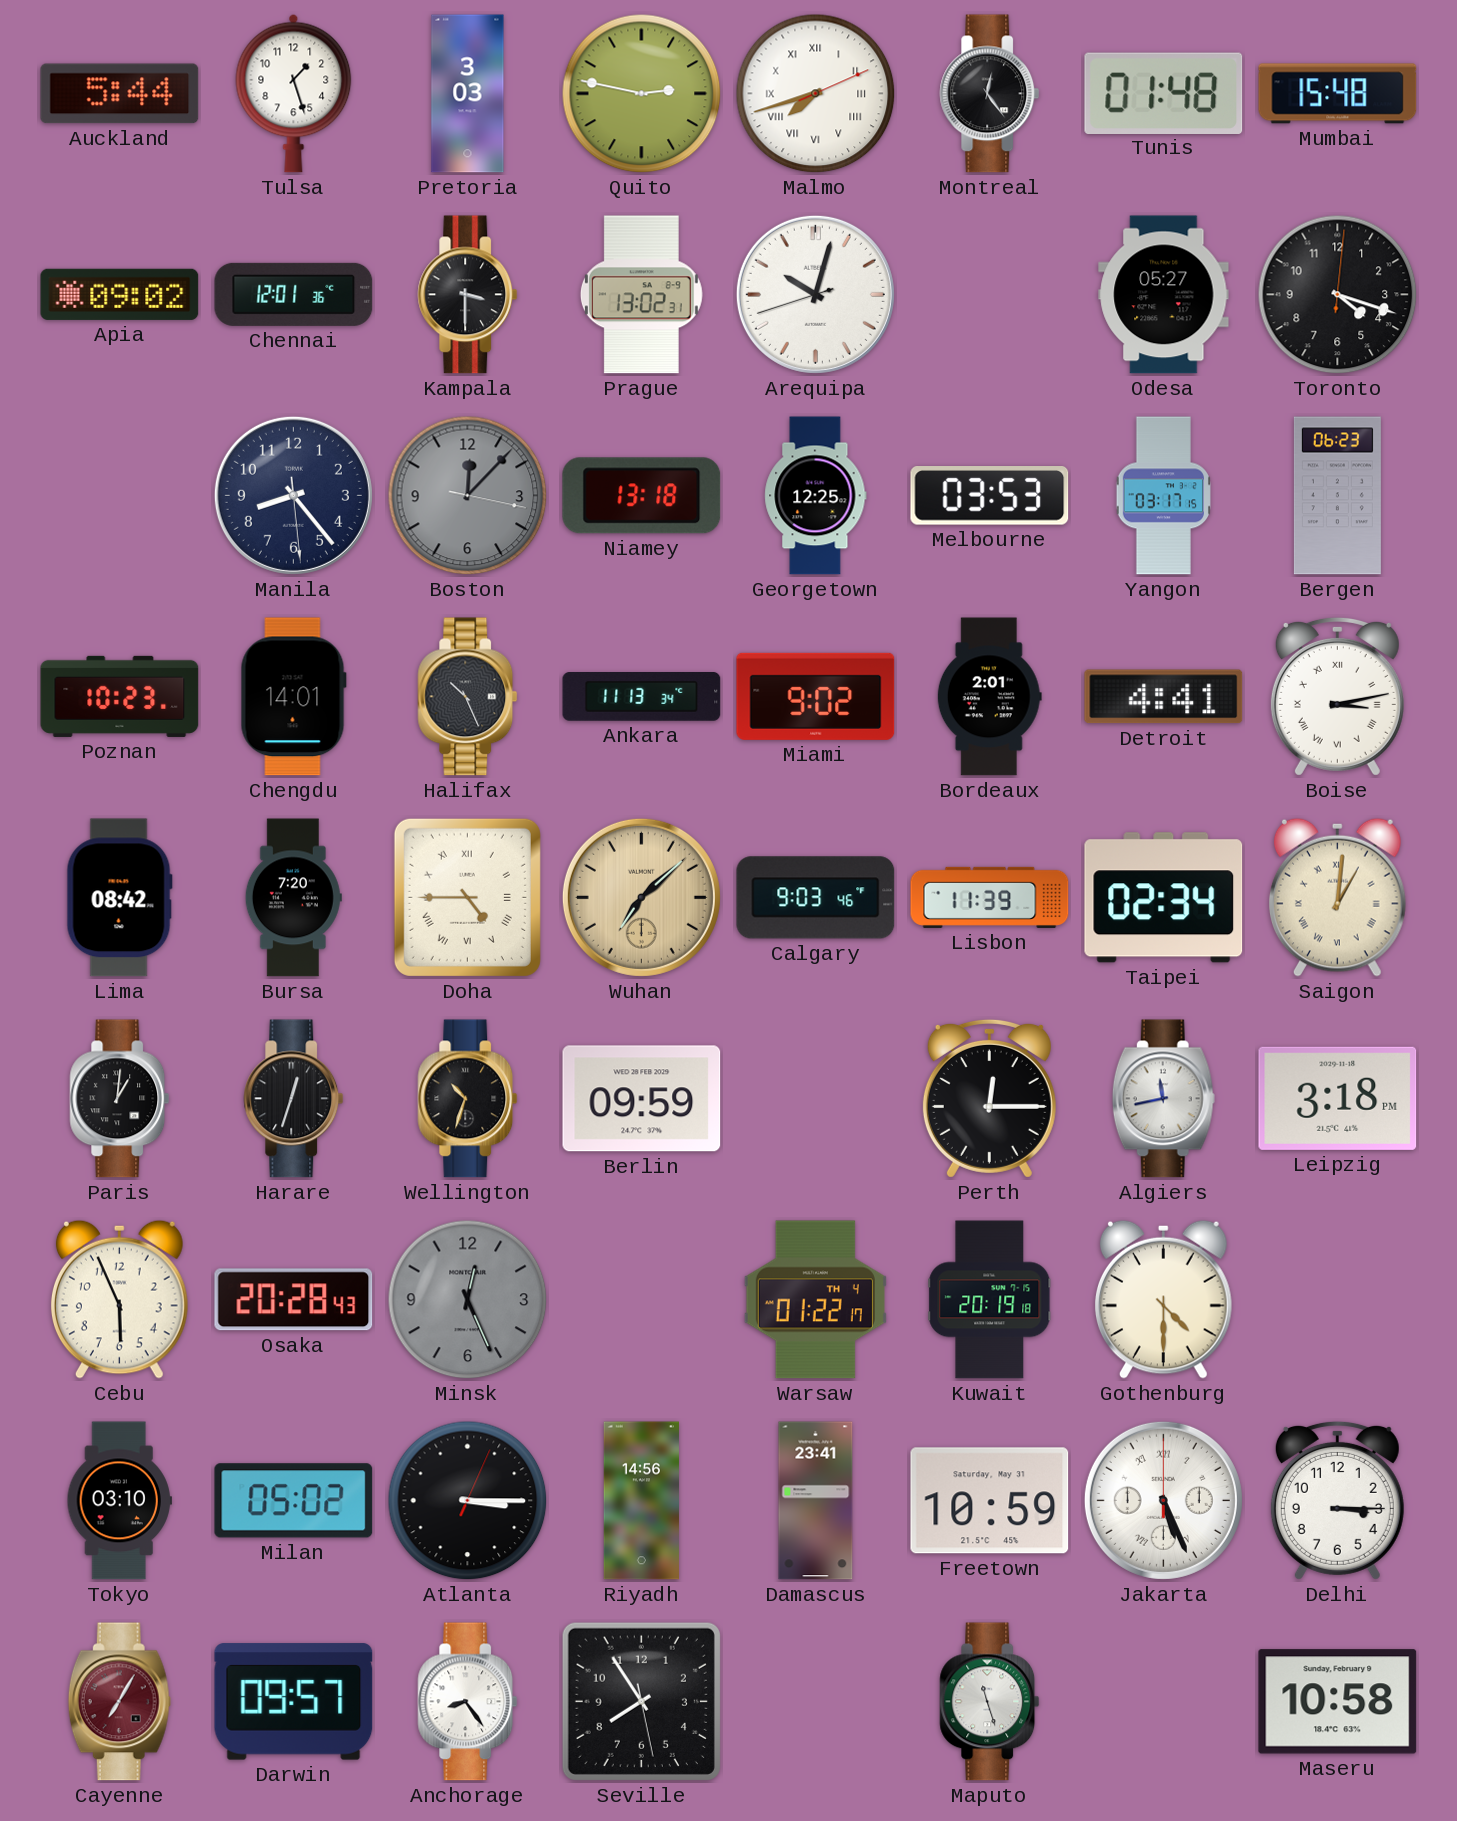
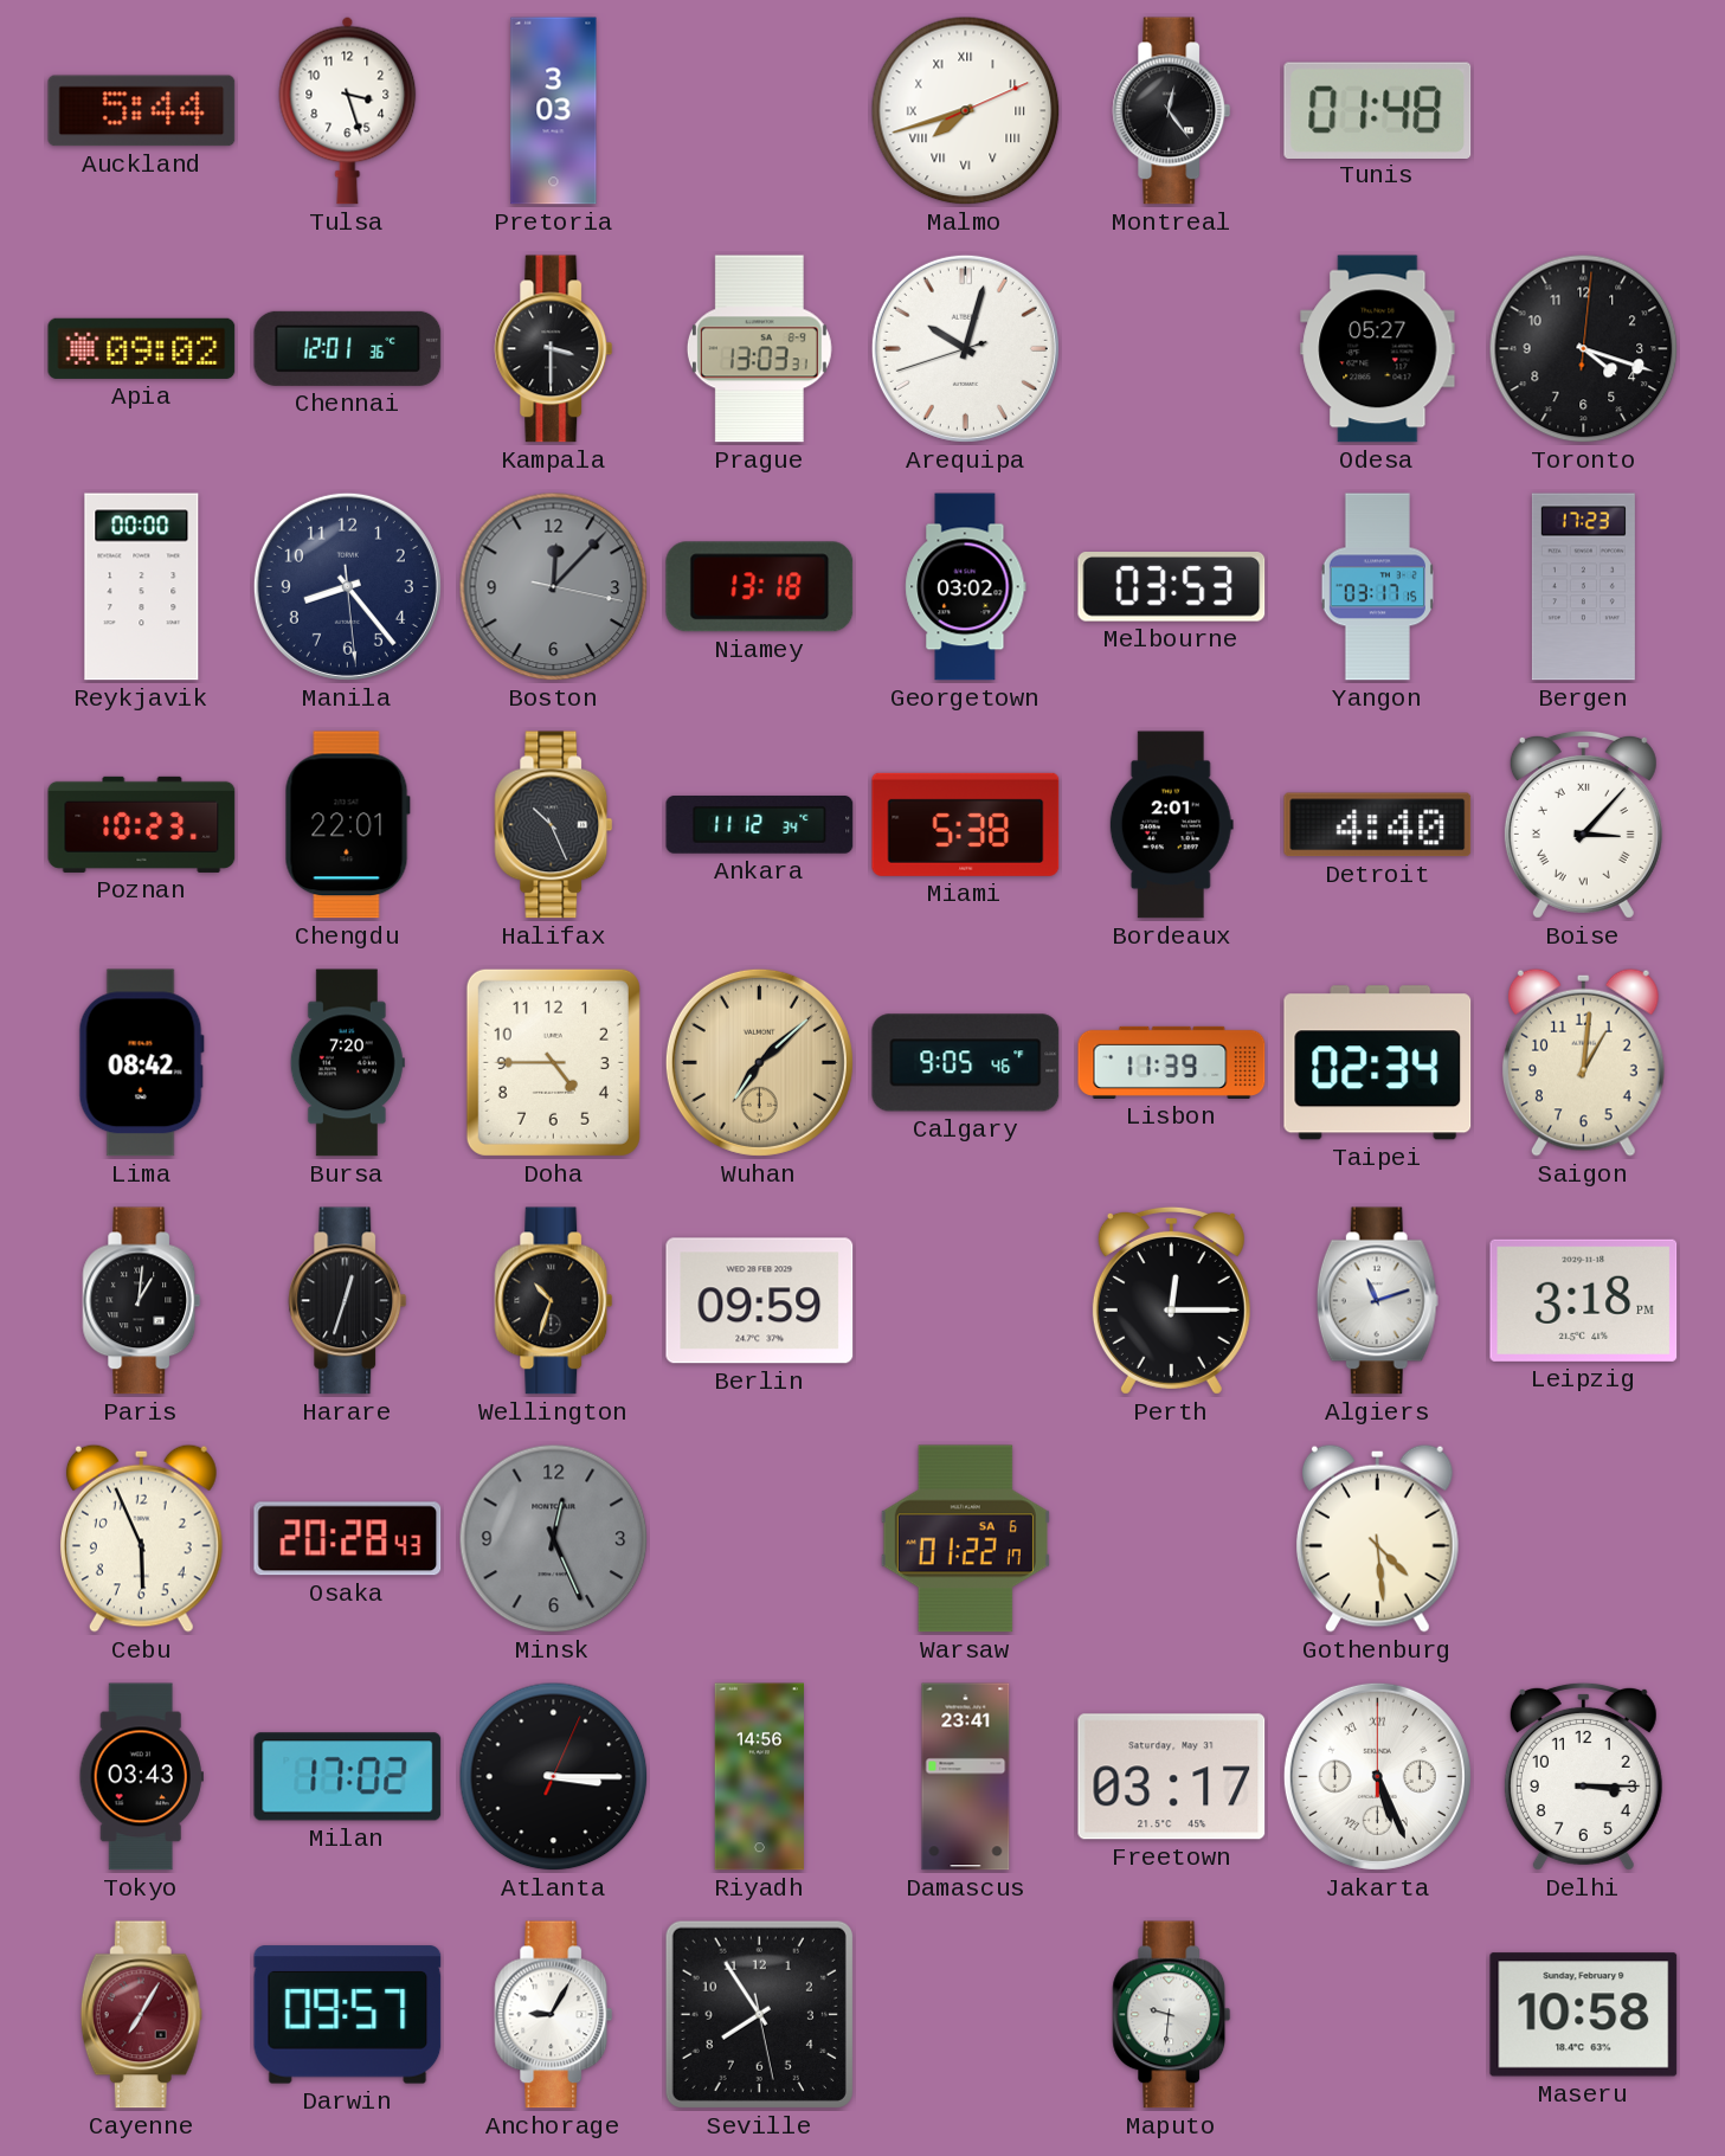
Tulsa: 1:27 -> 3:27
Quito: 2:47 -> none
Mumbai: 15:48 -> none
Prague: 13:02 -> 13:03
Reykjavik: none -> 00:00
Georgetown: 12:25 -> 03:02
Bergen: 06:23 -> 17:23
Chengdu: 14:01 -> 22:01
Ankara: 11:13 -> 11:12
Miami: 9:02 -> 5:38
Detroit: 4:41 -> 4:40
Boise: 3:13 -> 3:07
Doha numerals: Roman -> Arabic
Calgary: 9:03 -> 9:05
Saigon numerals: Roman -> Arabic
Algiers: 11:43 -> 11:12
Warsaw date: TH 4 -> SA 6
Kuwait: 20:19 -> none
Gothenburg: 4:30 -> 4:29
Tokyo: 03:10 -> 03:43
Milan: 05:02 -> 17:02
Freetown: 10:59 -> 03:17
Anchorage: 8:24 -> 9:05
Maputo: 11:27 -> 9:31
